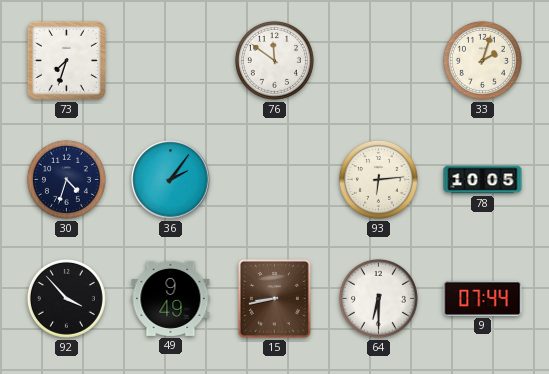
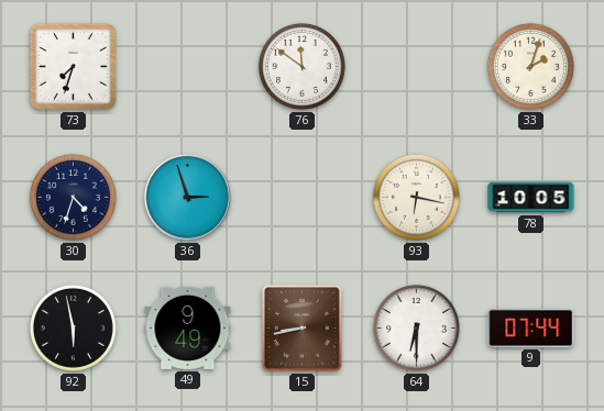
36: 2:06 -> 2:57
93: 6:14 -> 6:17
92: 3:53 -> 5:58
